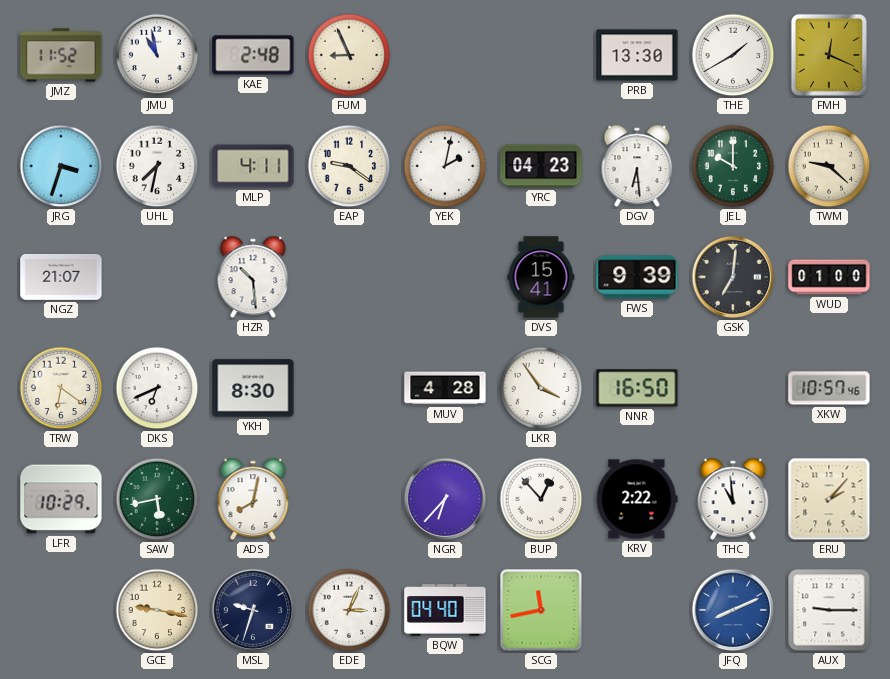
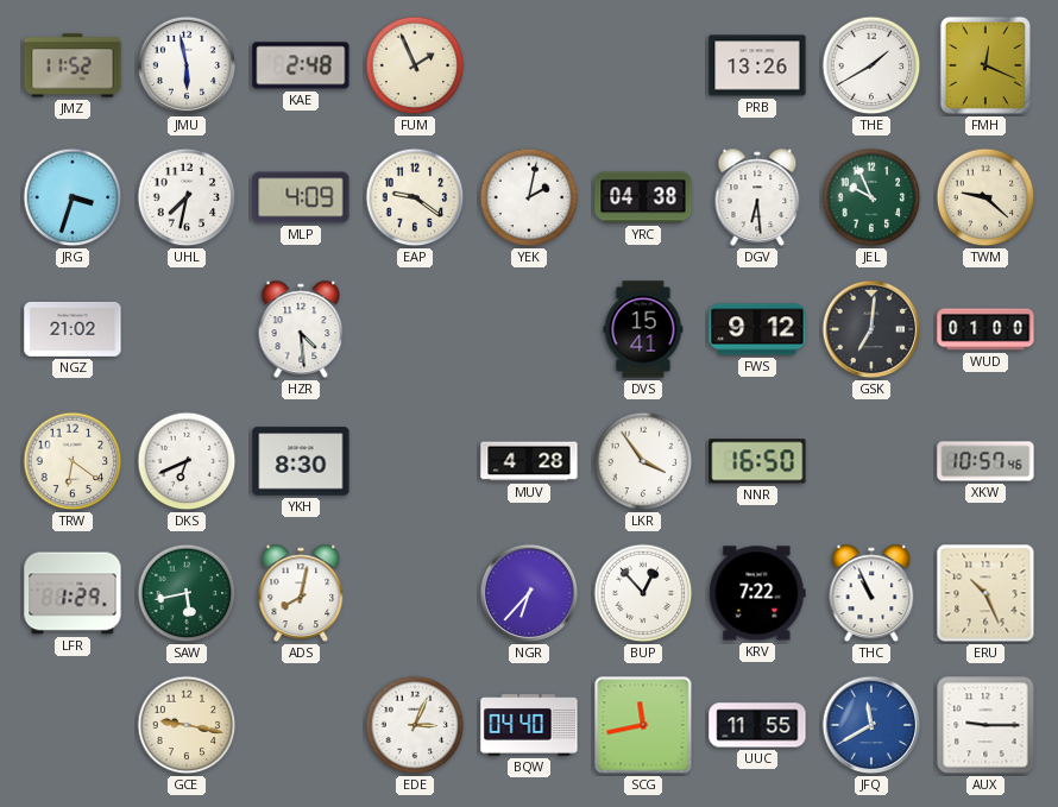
JMU: 10:58 -> 5:58
FUM: 8:56 -> 1:56
PRB: 13:30 -> 13:26
MLP: 4:11 -> 4:09
YRC: 04:23 -> 04:38
JEL: 10:00 -> 9:56
NGZ: 21:07 -> 21:02
HZR: 10:29 -> 4:29
FWS: 9:39 -> 9:12
LFR: 10:29 -> 1:29
KRV: 2:22 -> 7:22
THC: 10:59 -> 10:56
ERU: 2:07 -> 10:26
MSL: 9:33 -> none
UUC: none -> 11:55
JFQ: 8:11 -> 11:40
